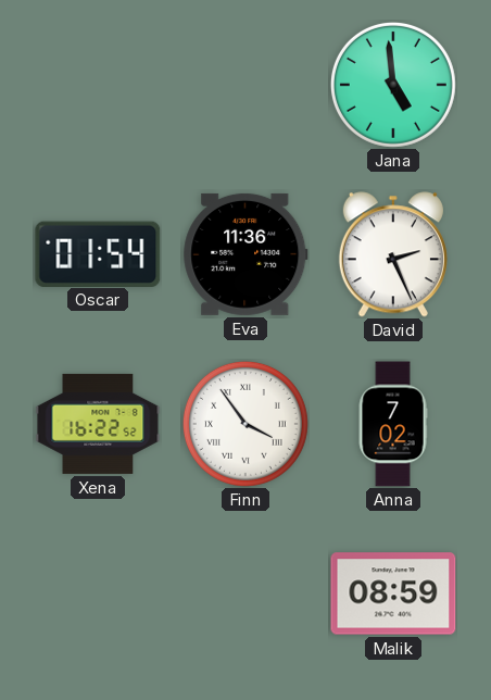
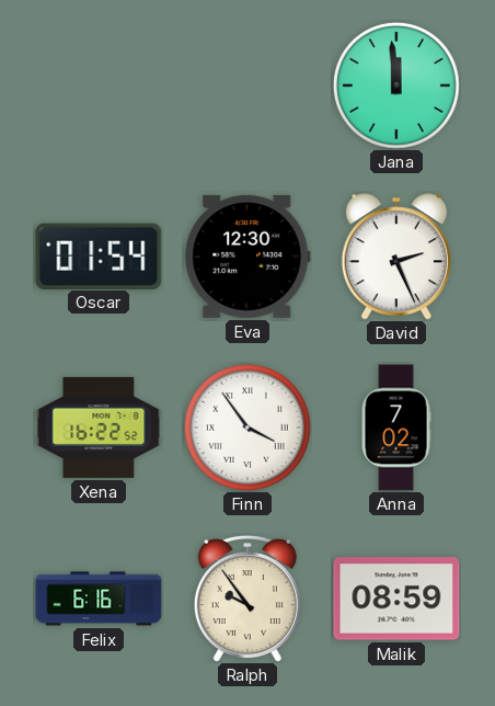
Jana: 4:59 -> 11:59
Eva: 11:36 -> 12:30
Felix: none -> 6:16
Ralph: none -> 9:54
